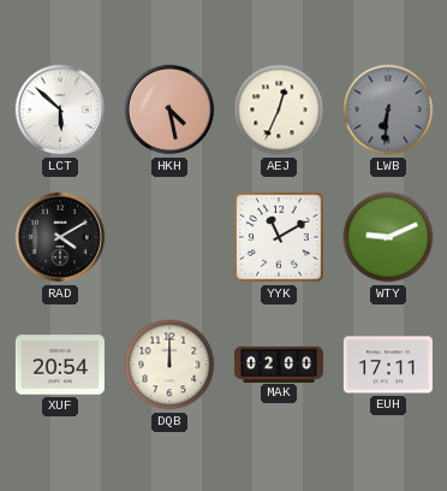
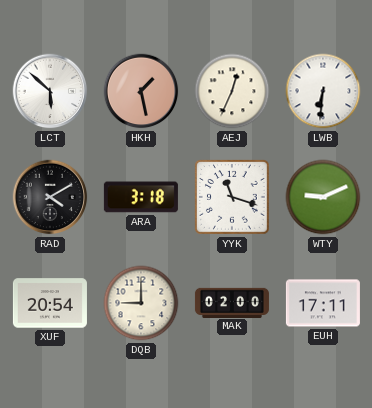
HKH: 4:28 -> 1:28
LWB dial: grey -> white
ARA: none -> 3:18
YYK: 11:10 -> 11:18
DQB: 12:00 -> 9:00
